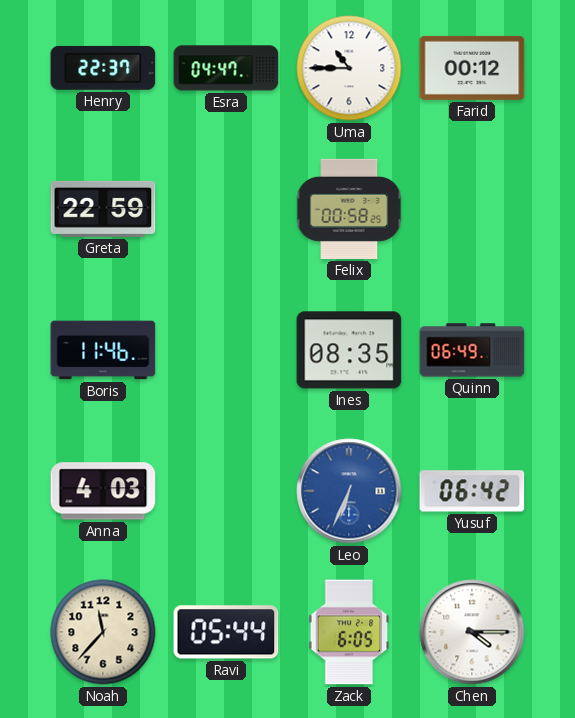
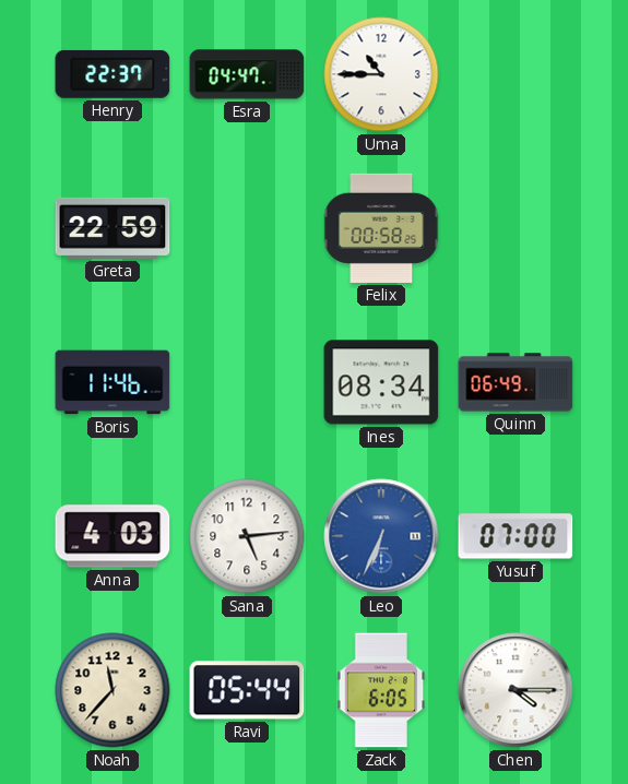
Farid: 00:12 -> none
Ines: 08:35 -> 08:34
Sana: none -> 5:14
Yusuf: 06:42 -> 07:00
